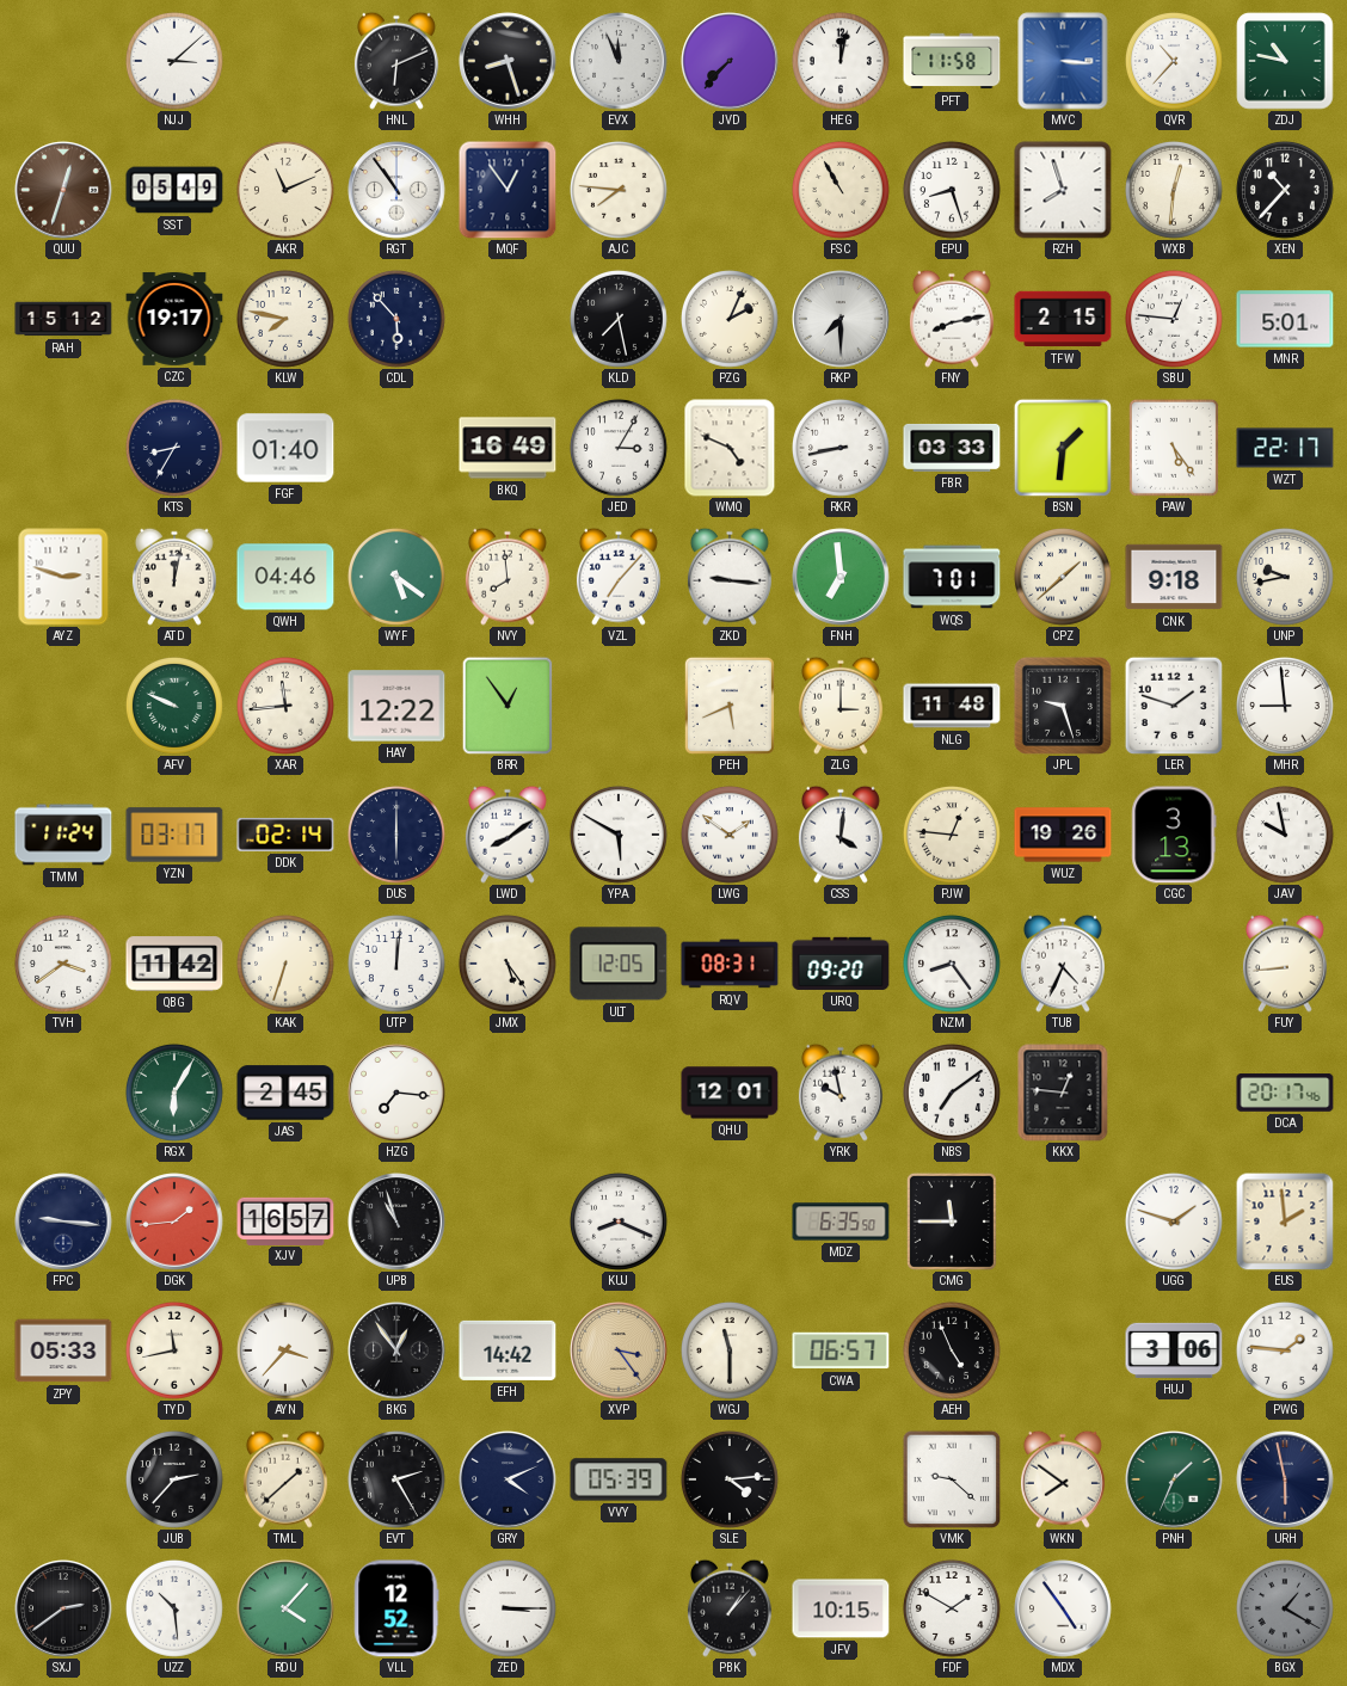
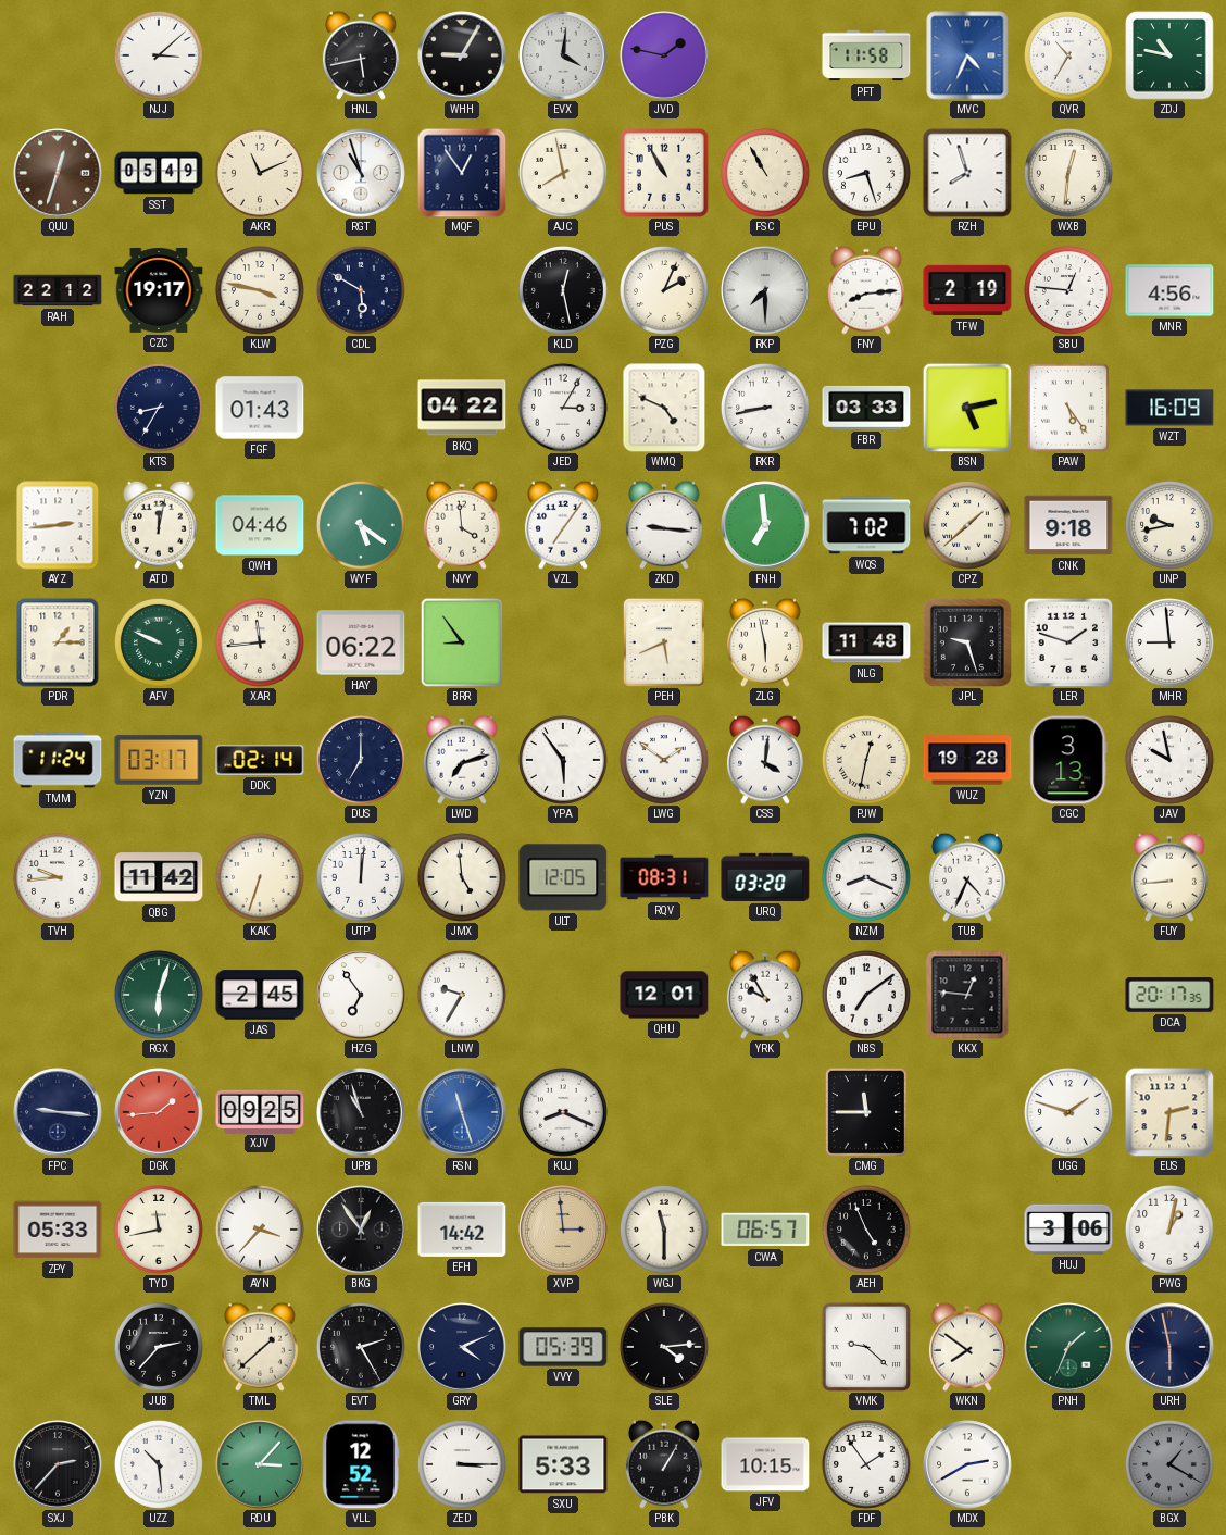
HNL: 6:11 -> 5:43
WHH: 8:27 -> 9:05
EVX: 11:56 -> 4:01
JVD: 7:37 -> 1:47
HEG: 12:02 -> none
MVC: 3:16 -> 4:34
QVR: 10:37 -> 10:35
RGT: 10:54 -> 10:57
AJC: 7:46 -> 7:58
PUS: none -> 10:55
XEN: 10:37 -> none
RAH: 15:12 -> 22:12
KLW: 7:47 -> 3:47
CDL: 5:53 -> 5:50
KLD: 7:28 -> 12:28
FNY: 8:13 -> 8:14
TFW: 2:15 -> 2:19
MNR: 5:01 -> 4:56
FGF: 01:40 -> 01:43
BKQ: 16:49 -> 04:22
BSN: 1:31 -> 5:13
WZT: 22:17 -> 16:09
AYZ: 2:48 -> 2:44
NVY: 7:59 -> 3:59
VZL: 7:07 -> 7:06
WQS: 7:01 -> 7:02
PDR: none -> 1:15
HAY: 12:22 -> 06:22
BRR: 12:54 -> 8:54
ZLG: 3:00 -> 5:58
DUS: 6:00 -> 7:00
LWD: 8:09 -> 7:12
YPA: 5:50 -> 5:54
PJW: 12:46 -> 12:32
WUZ: 19:26 -> 19:28
TVH: 3:39 -> 9:44
JMX: 5:24 -> 4:59
URQ: 09:20 -> 03:20
NZM: 8:24 -> 8:19
RGX: 6:05 -> 6:03
HZG: 7:16 -> 6:54
LNW: none -> 9:35
YRK: 9:58 -> 9:55
DCA: 20:17:46 -> 20:17:35
XJV: 16:57 -> 09:25
RSN: none -> 11:27
MDZ: 6:35 -> none
EUS: 1:59 -> 2:31
XVP: 3:24 -> 2:59
PWG: 1:46 -> 1:02
SXJ: 2:39 -> 2:37
RDU: 4:07 -> 3:07
SXU: none -> 5:33
PBK: 1:07 -> 1:05
FDF: 1:50 -> 1:54
MDX: 4:54 -> 2:40
